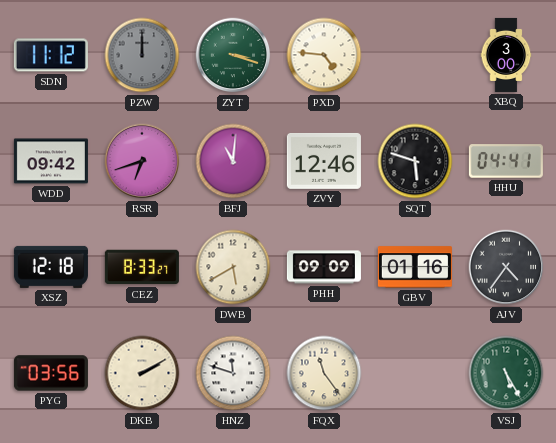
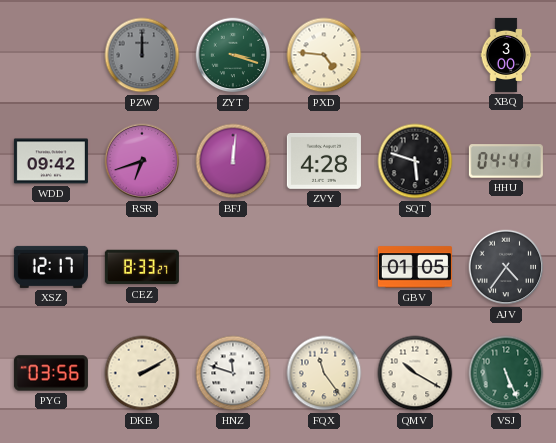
SDN: 11:12 -> none
BFJ: 11:01 -> 12:01
ZVY: 12:46 -> 4:28
XSZ: 12:18 -> 12:17
DWB: 5:40 -> none
PHH: 09:09 -> none
GBV: 01:16 -> 01:05
QMV: none -> 10:20
VSJ: 5:25 -> 5:26
